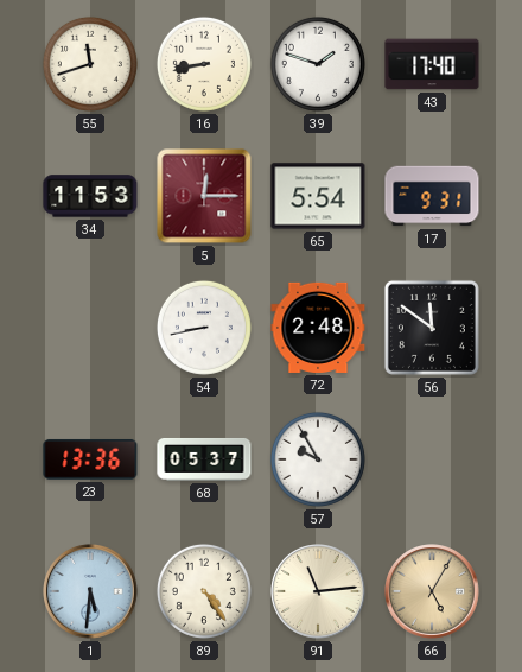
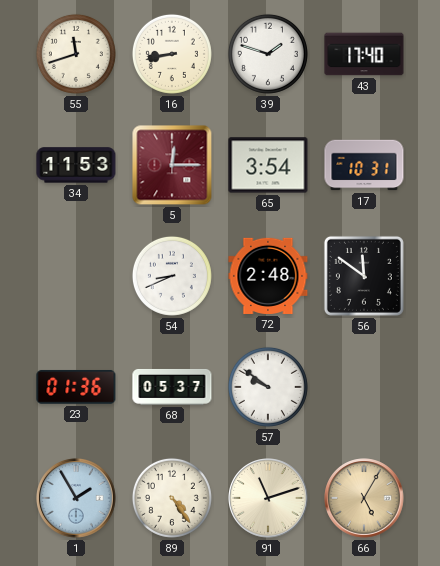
65: 5:54 -> 3:54
17: 9:31 -> 10:31
54: 8:43 -> 8:41
23: 13:36 -> 01:36
57: 9:55 -> 9:51
1: 5:31 -> 1:55
91: 11:14 -> 11:12
